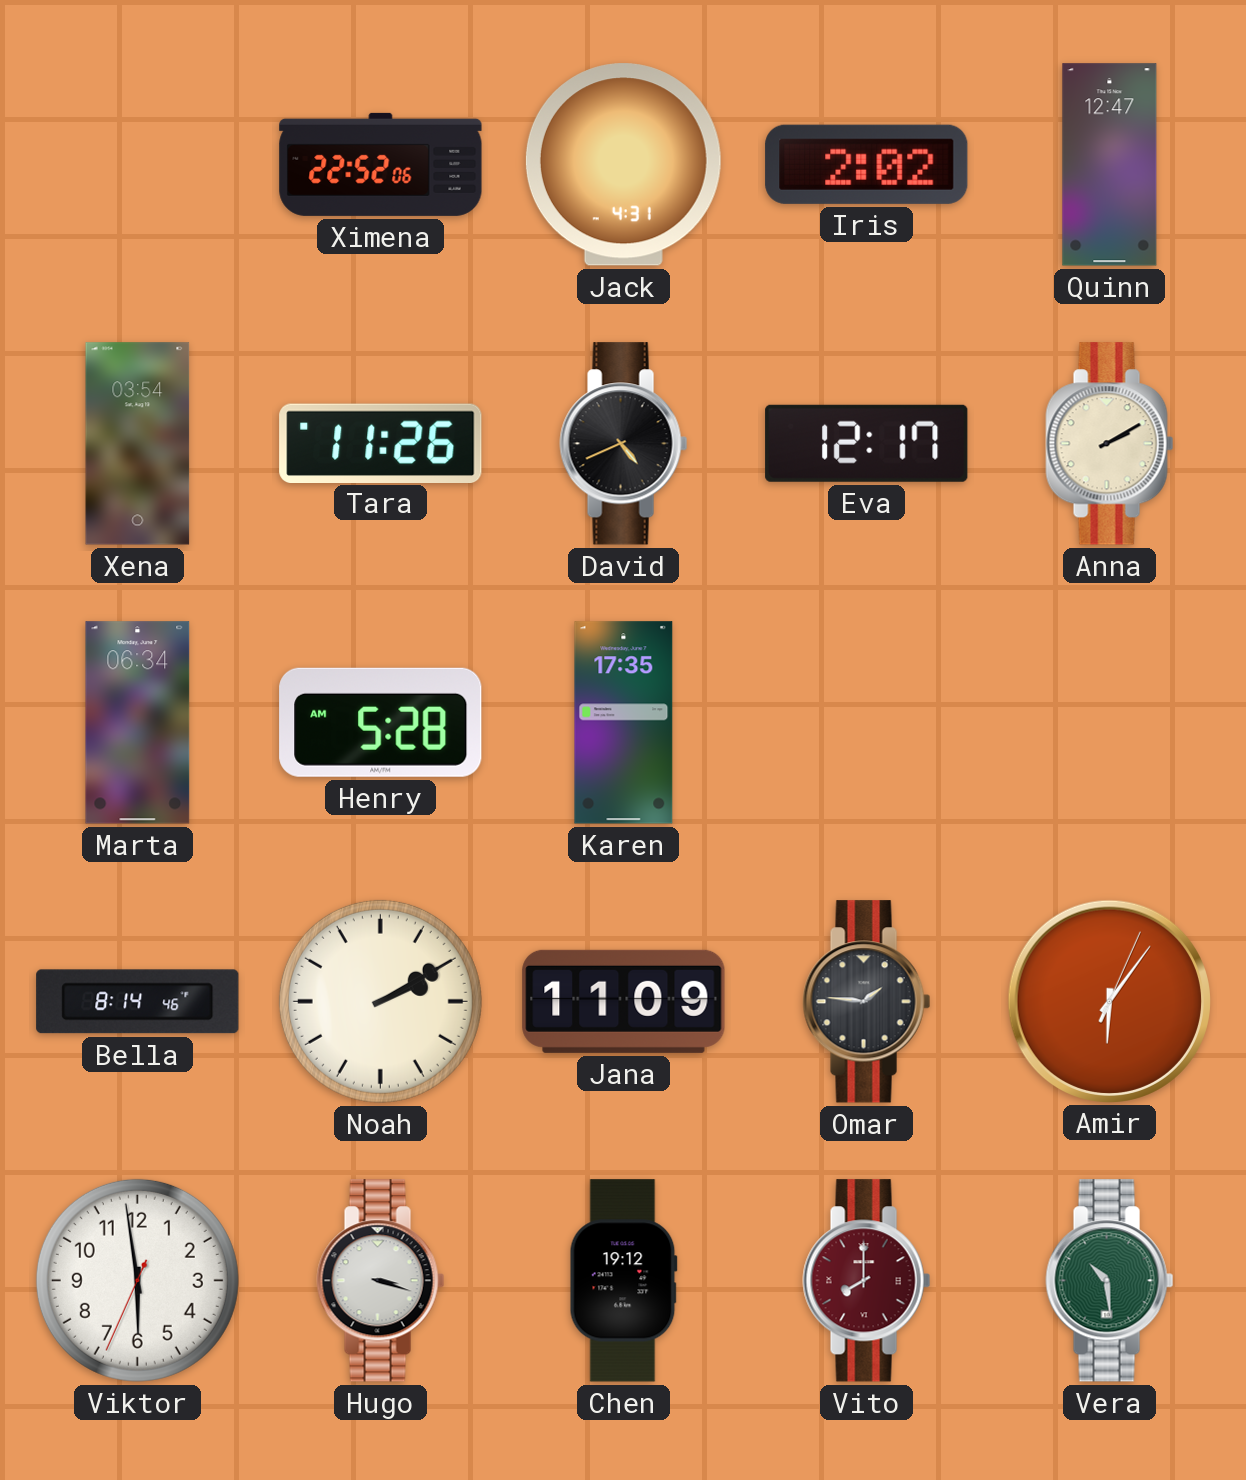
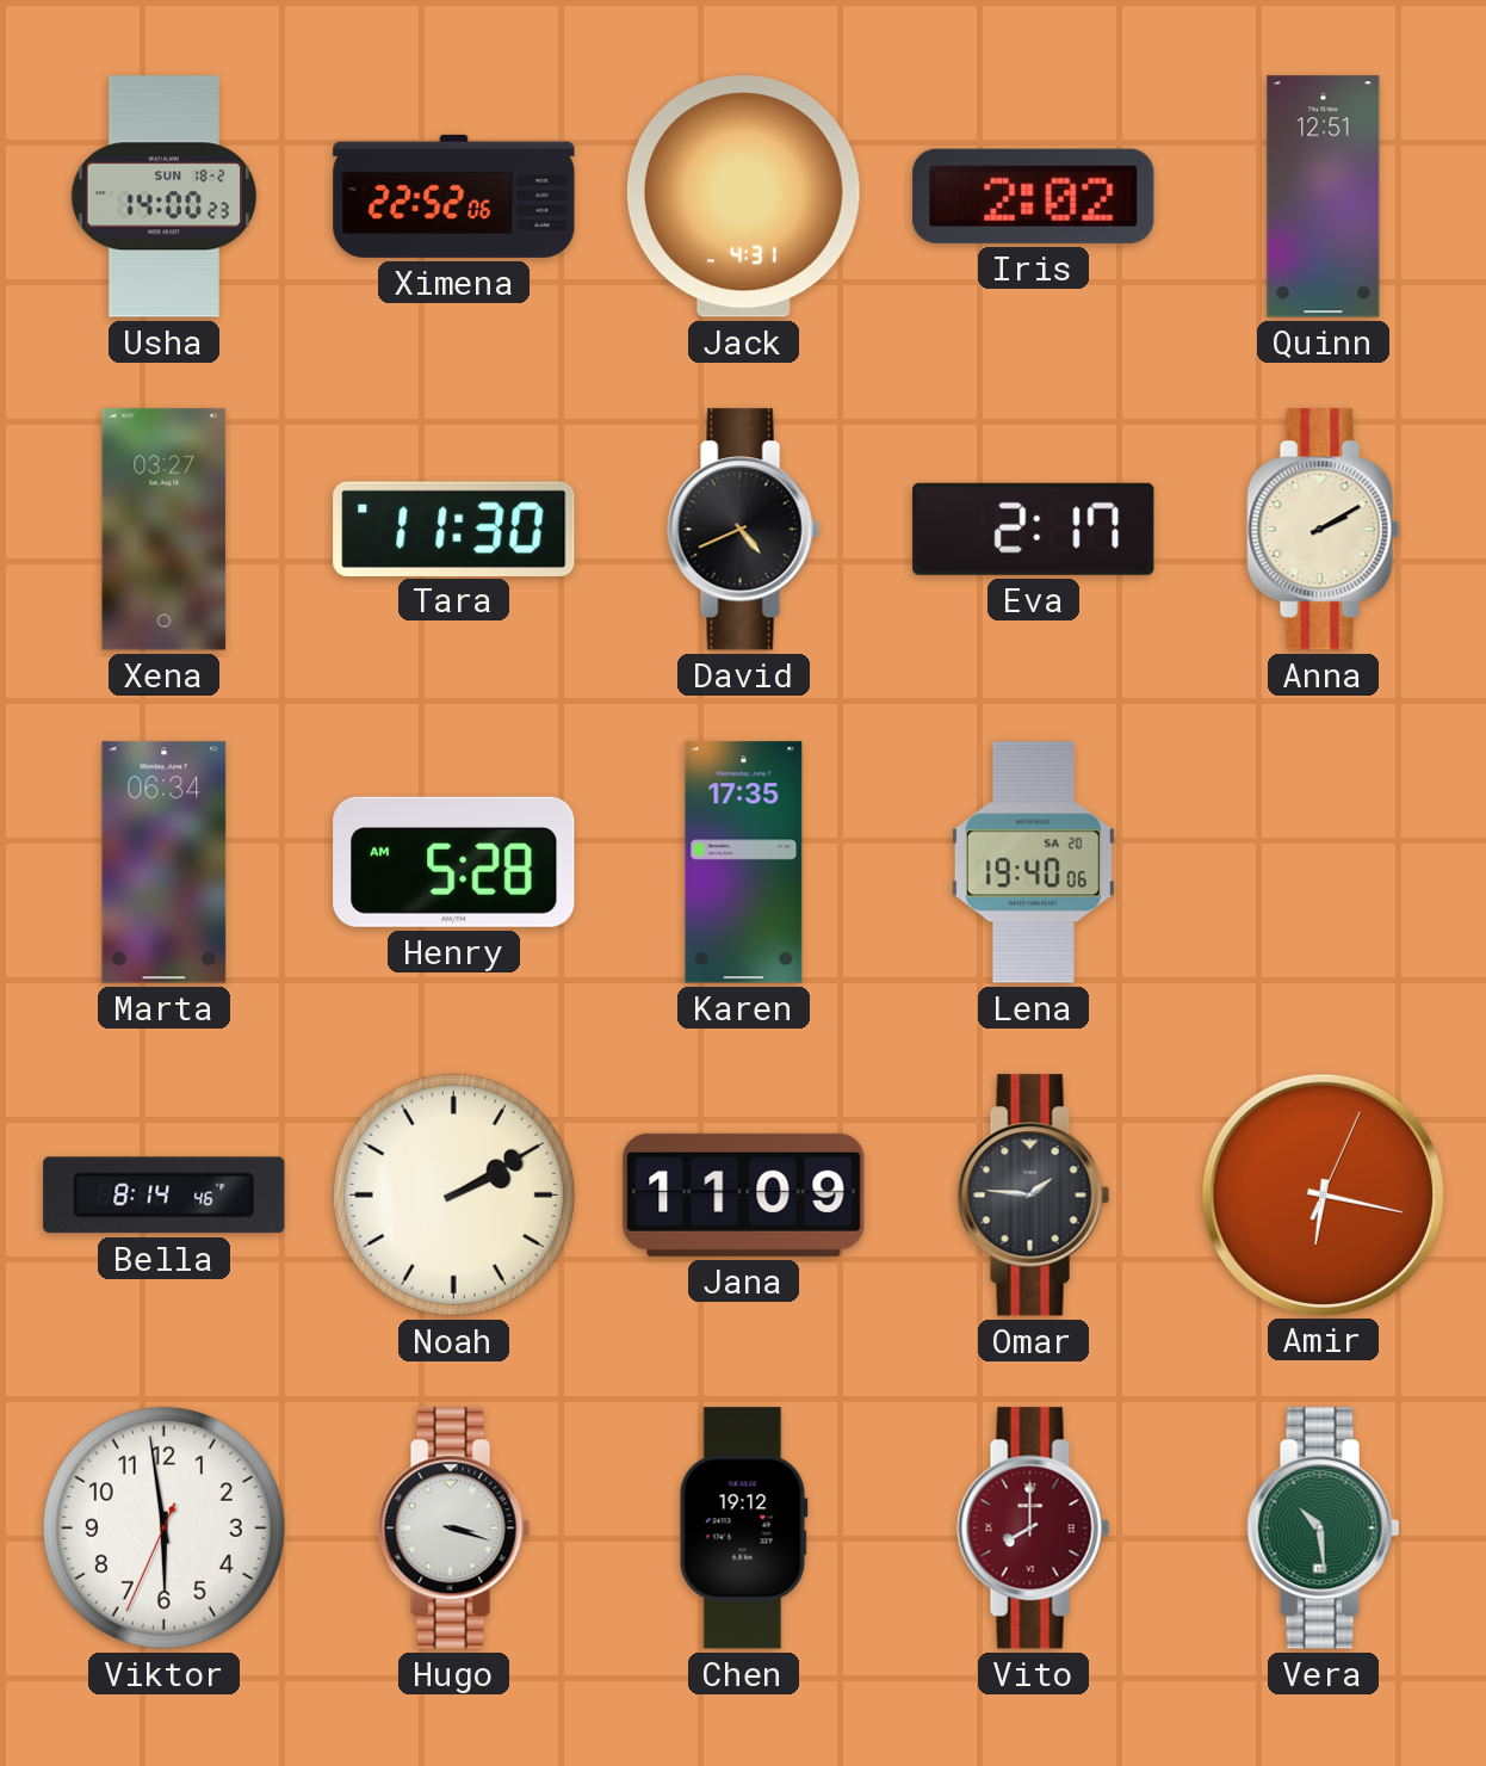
Usha: none -> 14:00
Quinn: 12:47 -> 12:51
Xena: 03:54 -> 03:27
Tara: 11:26 -> 11:30
Eva: 12:17 -> 2:17
Lena: none -> 19:40
Amir: 6:06 -> 6:17
